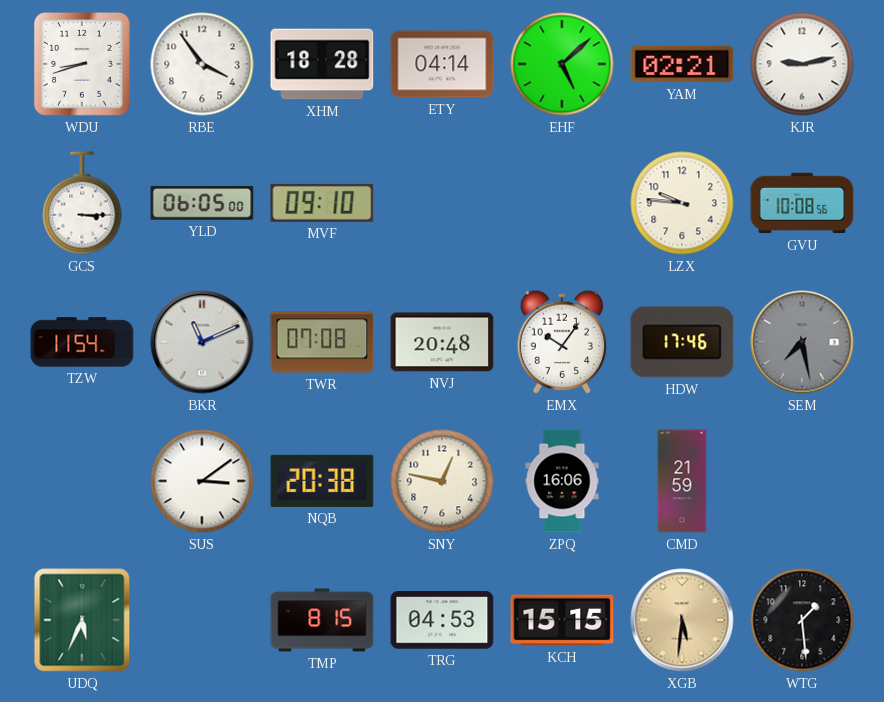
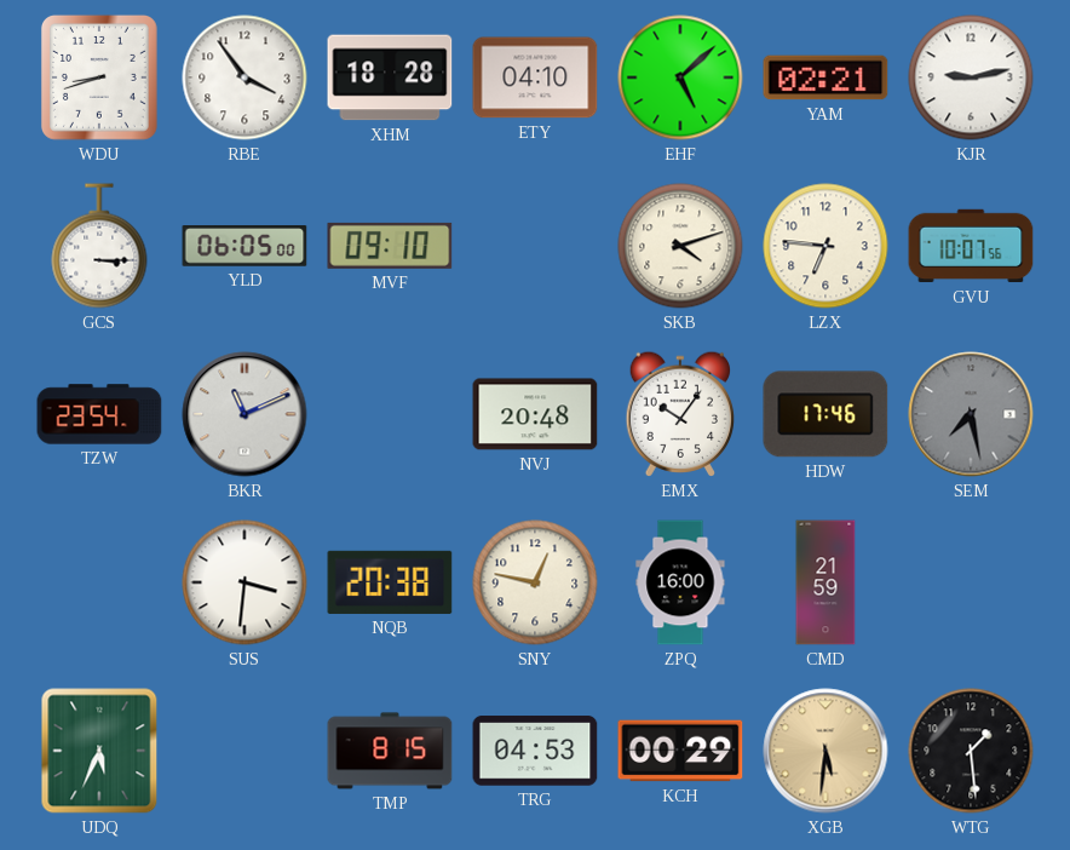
ETY: 04:14 -> 04:10
SKB: none -> 4:12
LZX: 9:46 -> 6:46
GVU: 10:08 -> 10:07
TZW: 11:54 -> 23:54
TWR: 07:08 -> none
SUS: 3:09 -> 3:31
ZPQ: 16:06 -> 16:00
KCH: 15:15 -> 00:29
